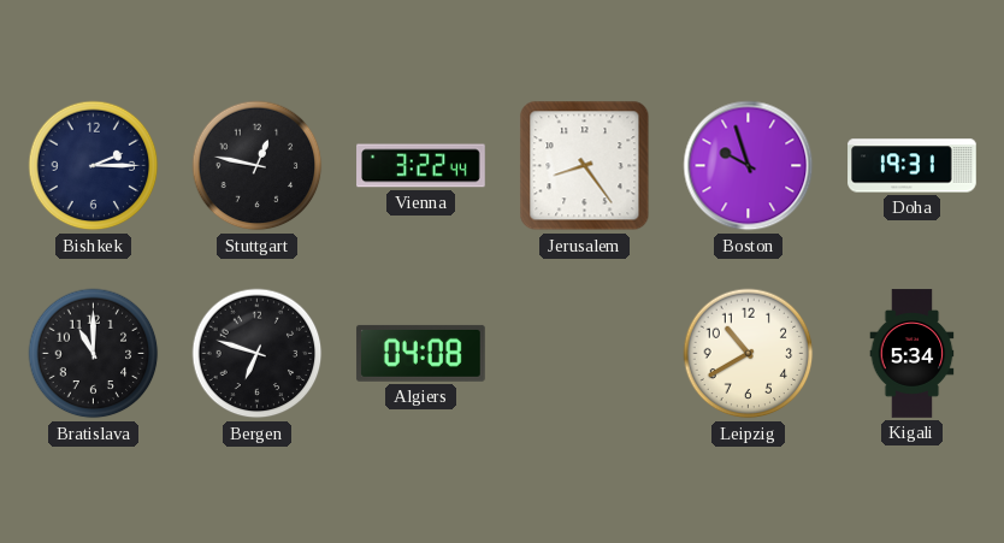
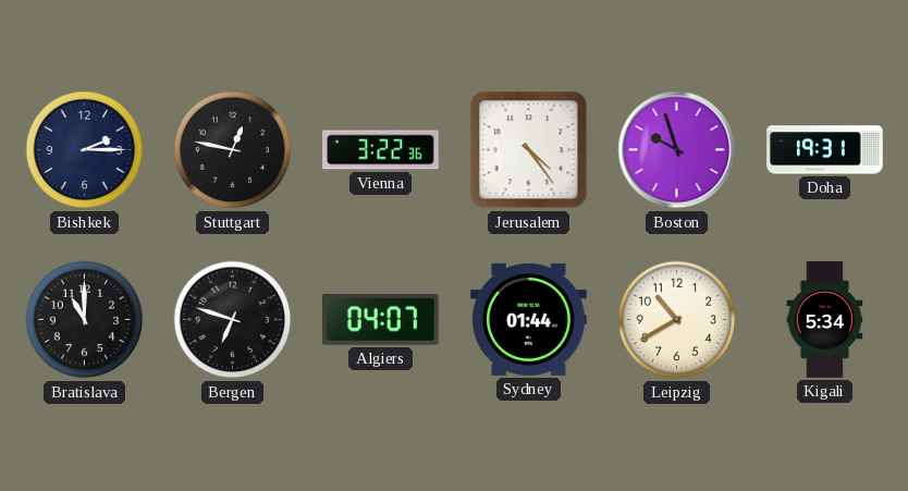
Vienna: 3:22:44 -> 3:22:36
Jerusalem: 8:24 -> 4:24
Algiers: 04:08 -> 04:07
Sydney: none -> 01:44
